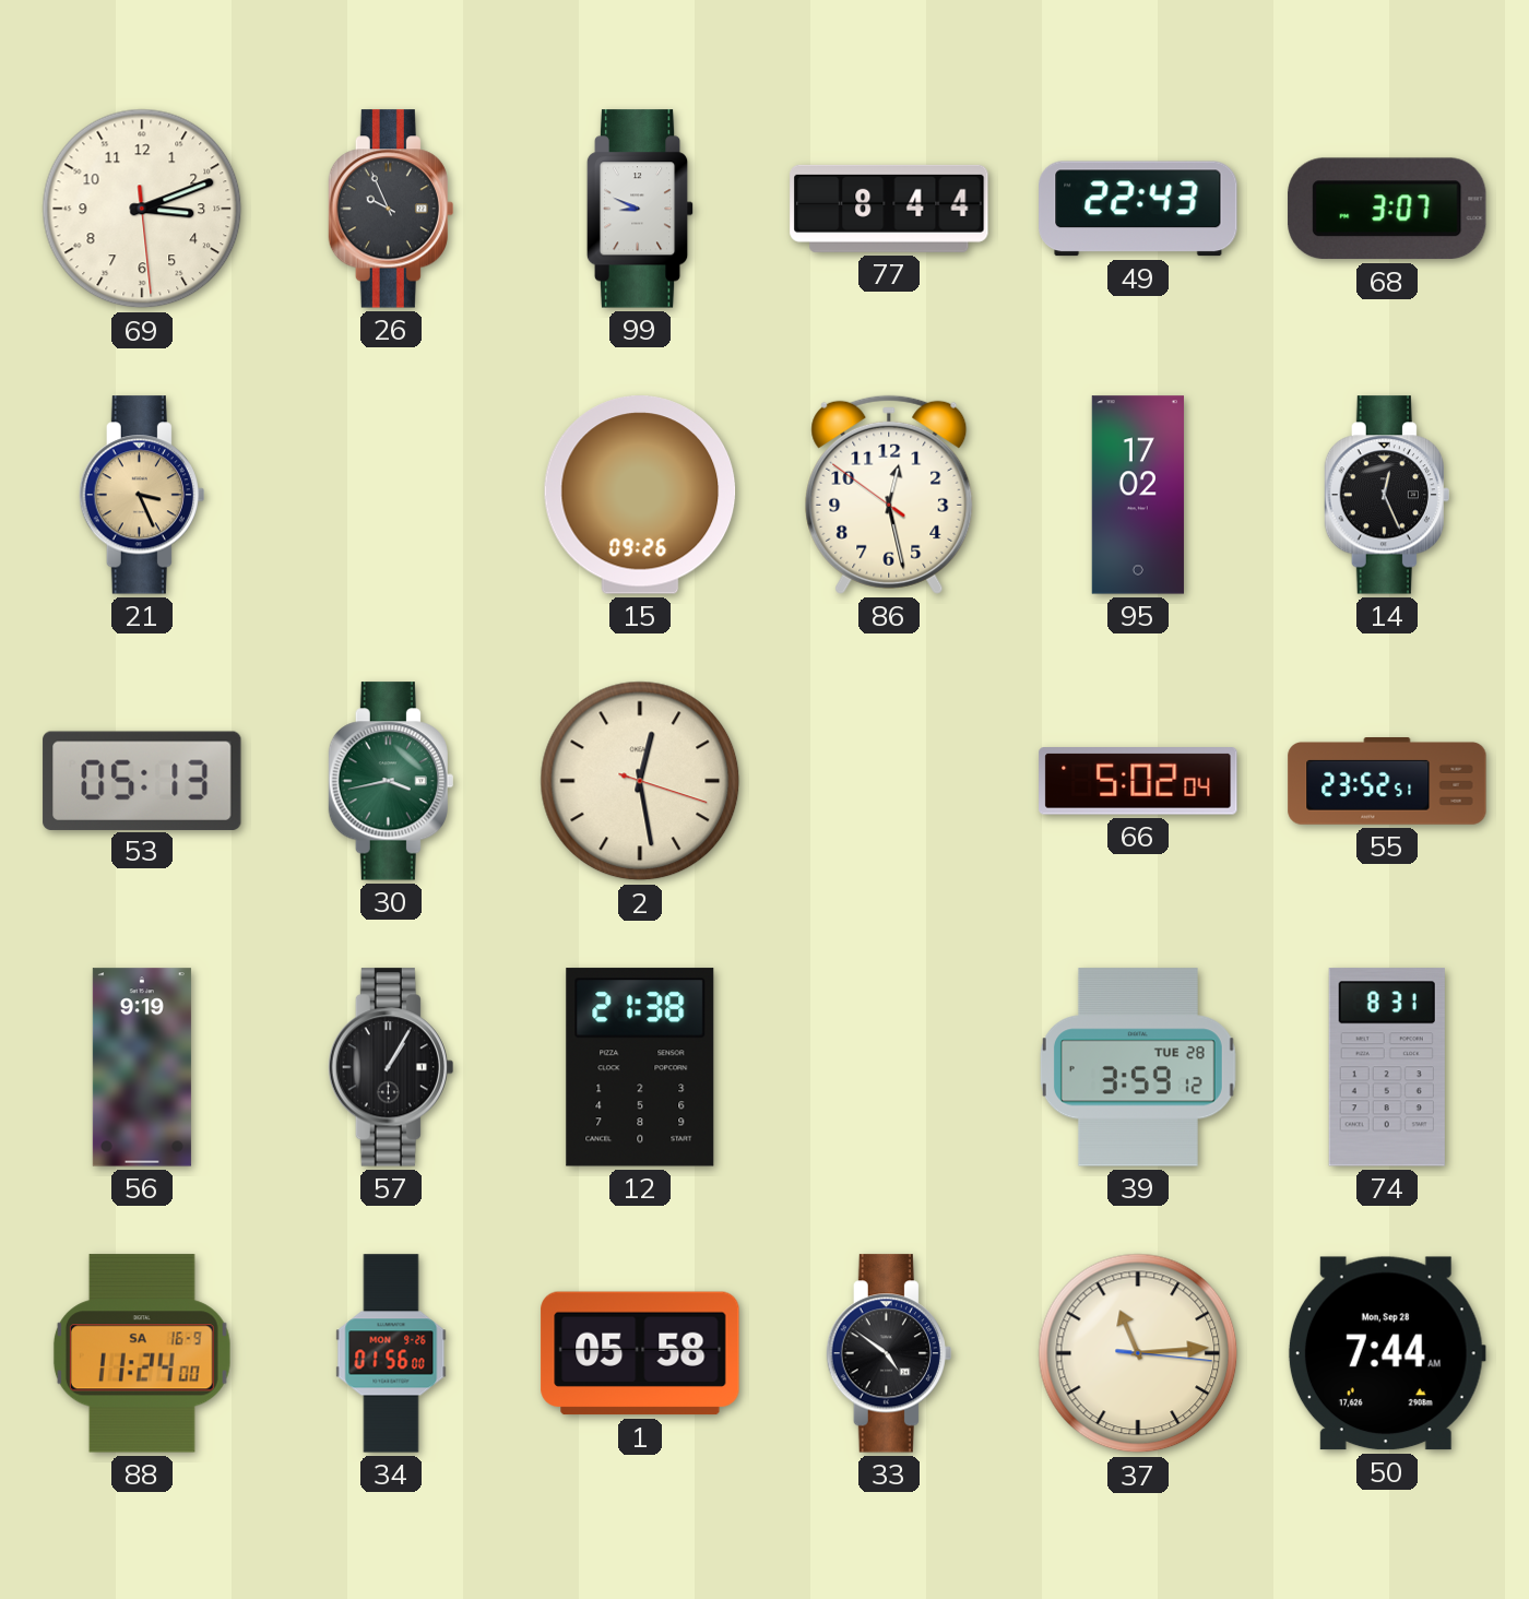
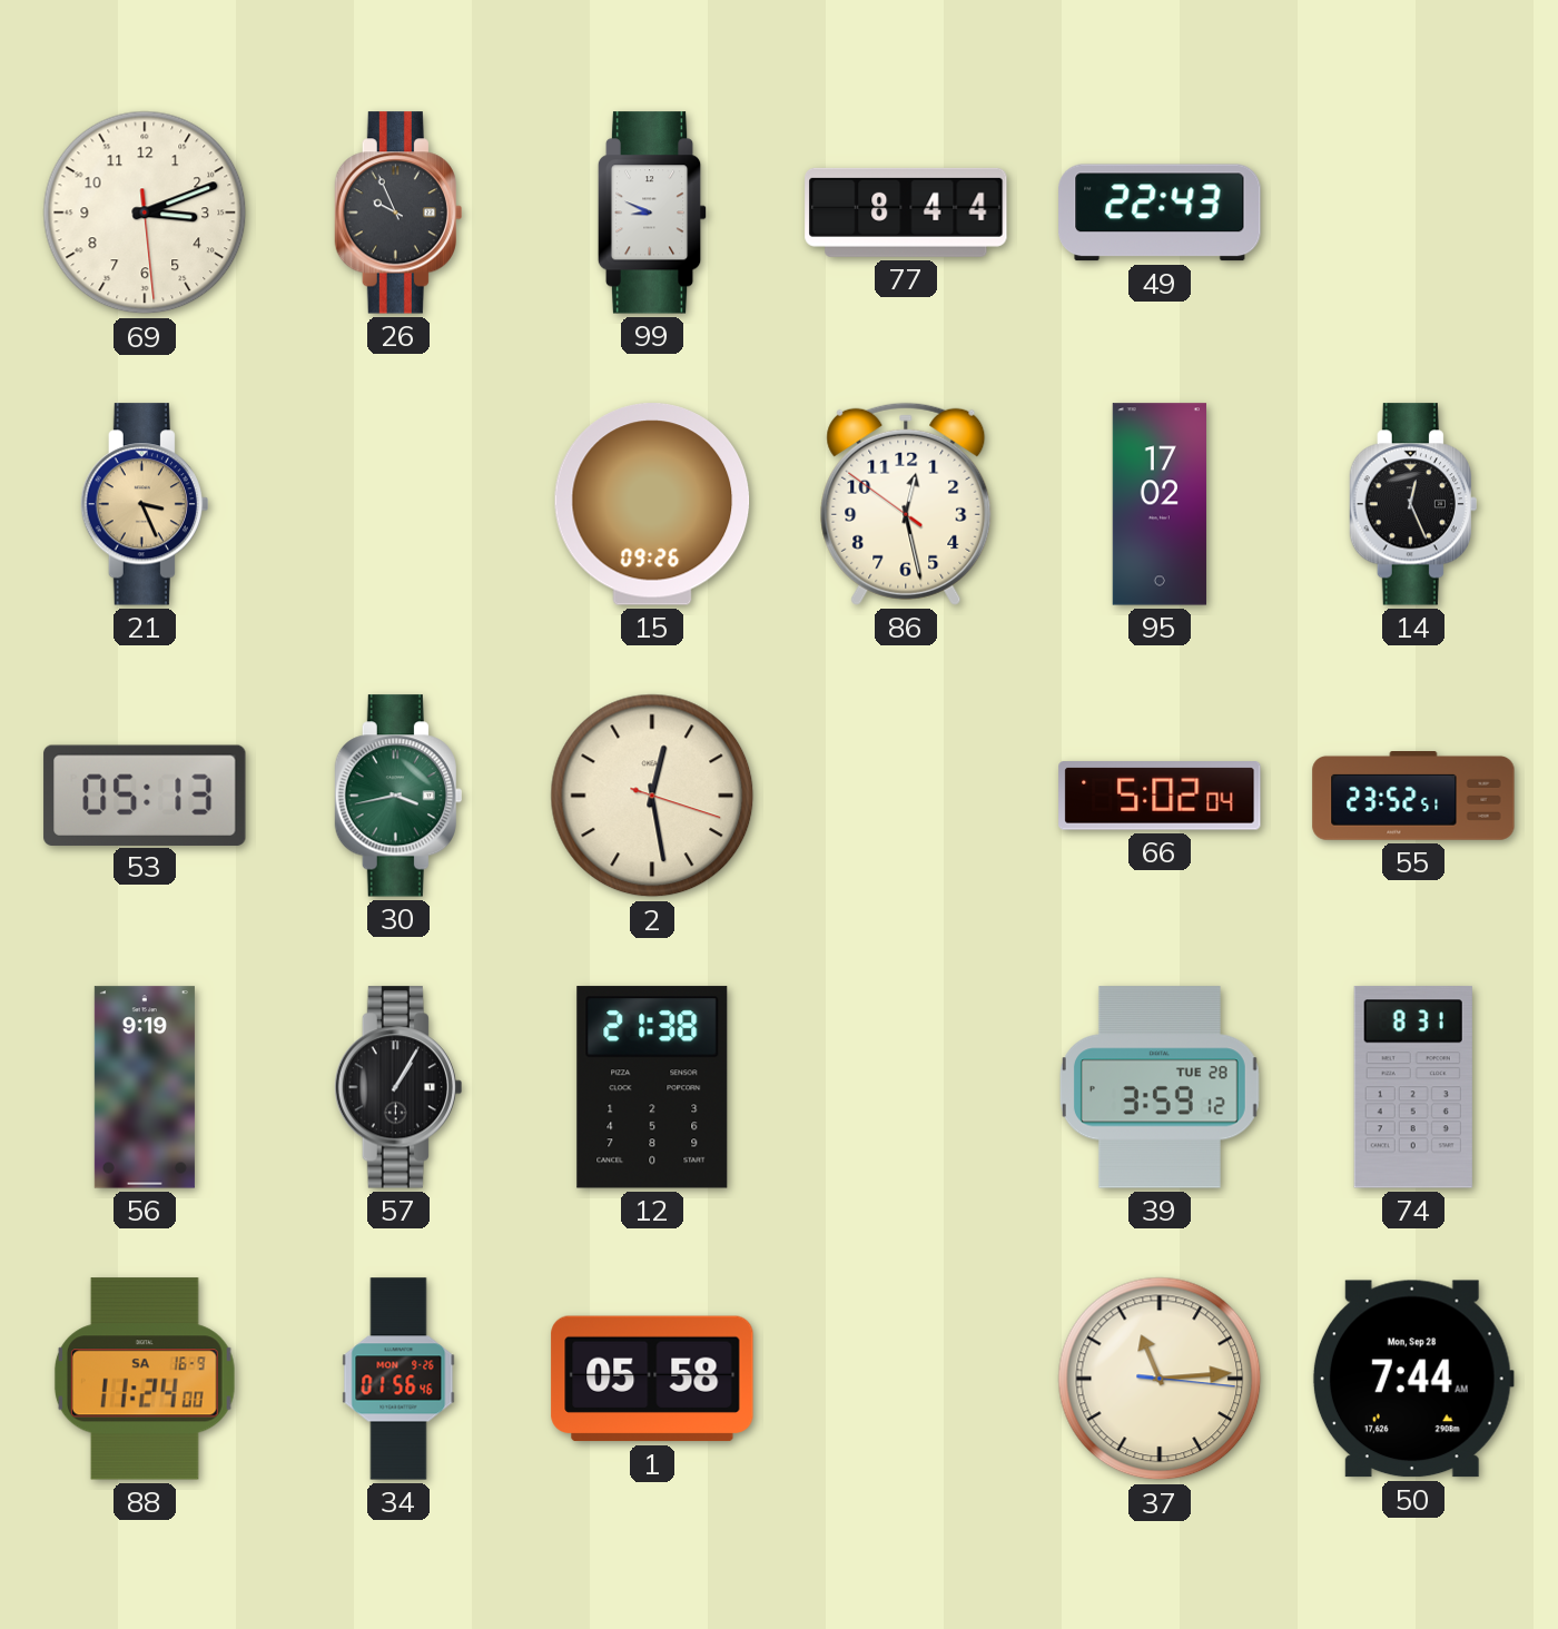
68: 3:07 -> none
34: 01:56:00 -> 01:56:46
33: 4:51 -> none
